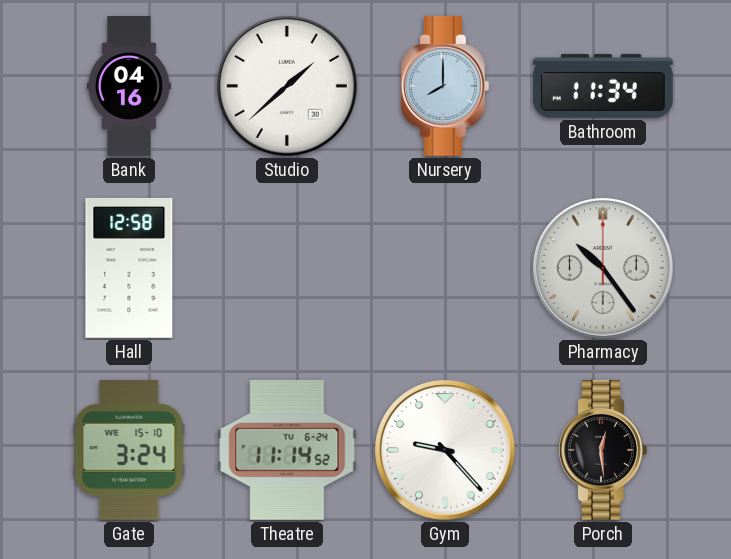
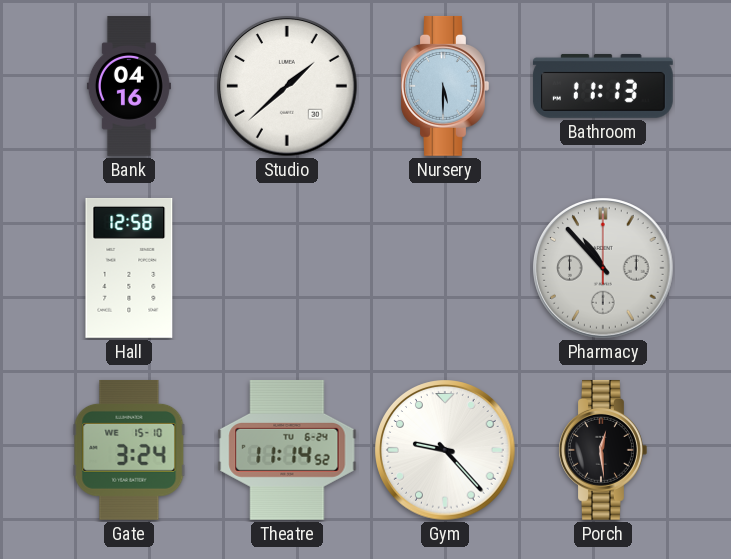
Nursery: 8:00 -> 5:30
Bathroom: 11:34 -> 11:13
Pharmacy: 10:24 -> 10:53
